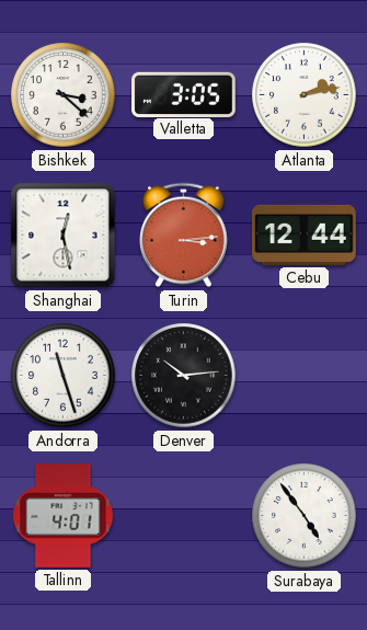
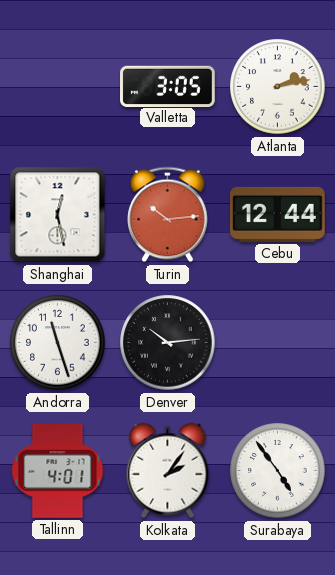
Bishkek: 3:22 -> none
Turin: 3:14 -> 10:14
Kolkata: none -> 2:06
